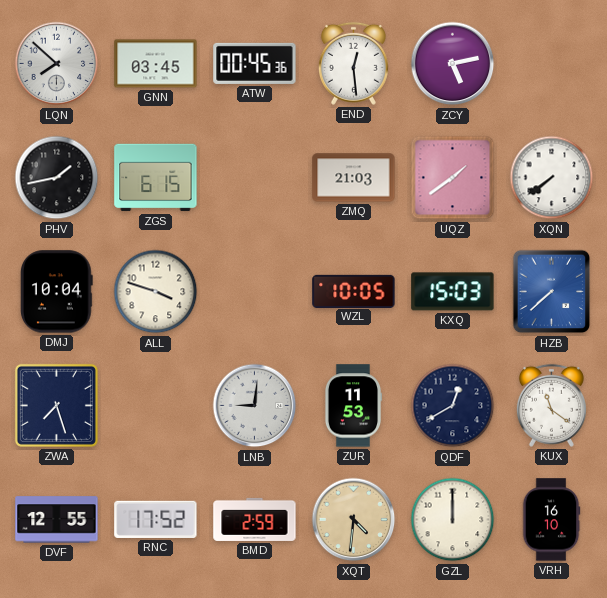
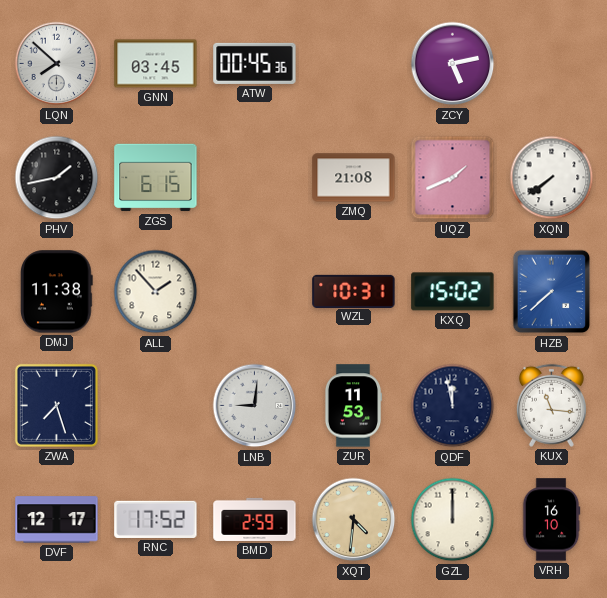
END: 12:29 -> none
ZMQ: 21:03 -> 21:08
UQZ: 1:39 -> 1:41
DMJ: 10:04 -> 11:38
ALL: 3:48 -> 1:53
WZL: 10:05 -> 10:31
KXQ: 15:03 -> 15:02
QDF: 12:40 -> 11:58
KUX: 11:21 -> 11:16
DVF: 12:55 -> 12:17
